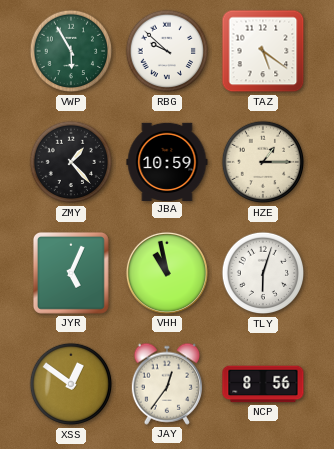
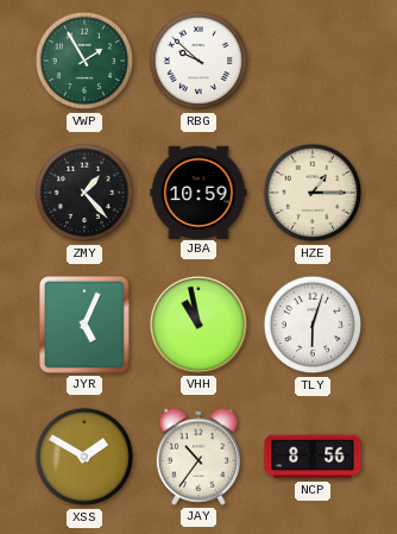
VWP: 5:55 -> 1:55
TAZ: 5:21 -> none
XSS: 12:51 -> 1:50
JAY: 12:36 -> 10:36
